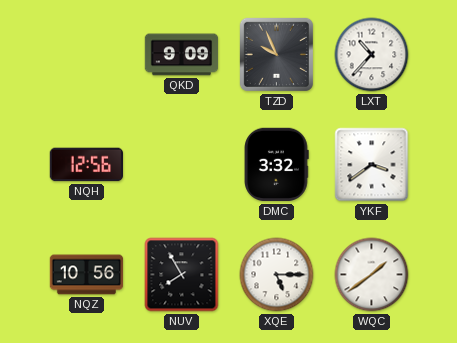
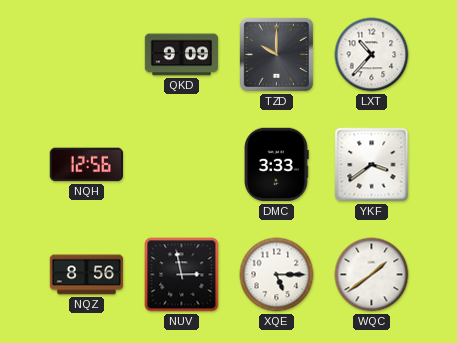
TZD: 9:56 -> 10:00
DMC: 3:32 -> 3:33
NQZ: 10:56 -> 8:56
NUV: 7:55 -> 2:58
